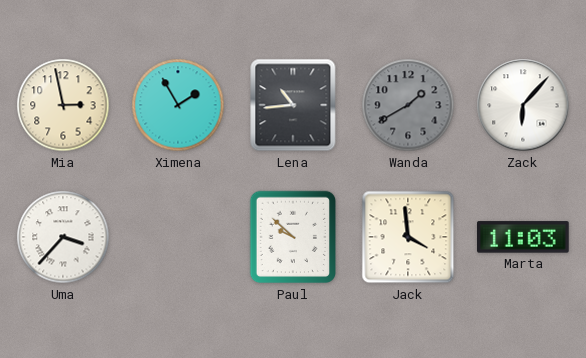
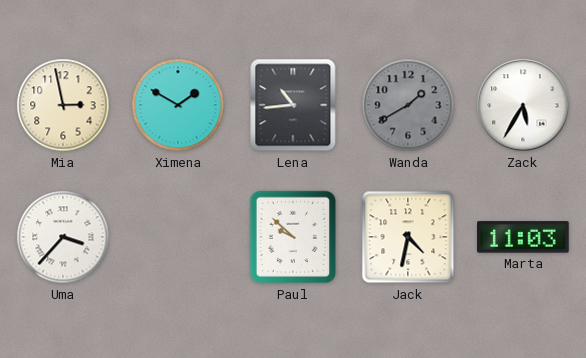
Ximena: 1:55 -> 1:50
Zack: 6:07 -> 5:35
Jack: 3:59 -> 4:32
